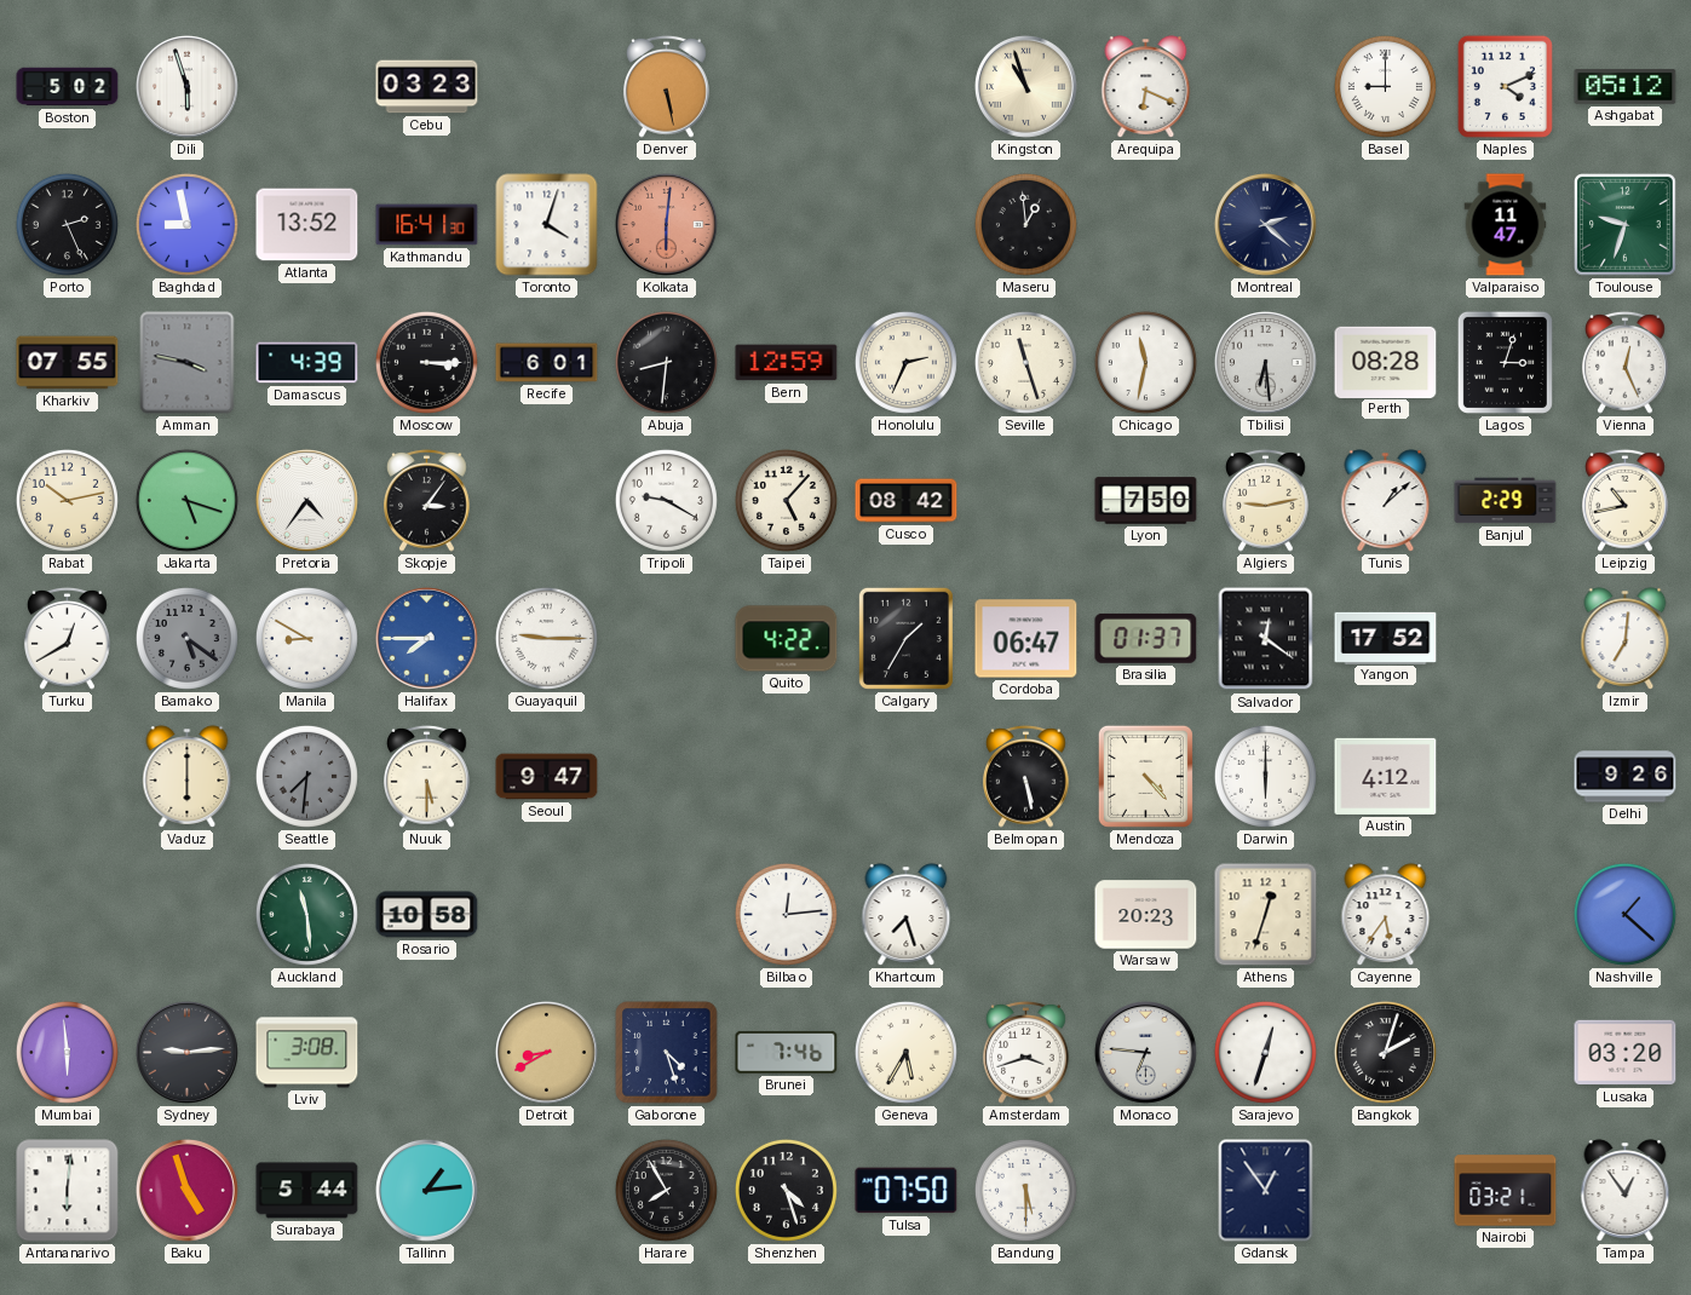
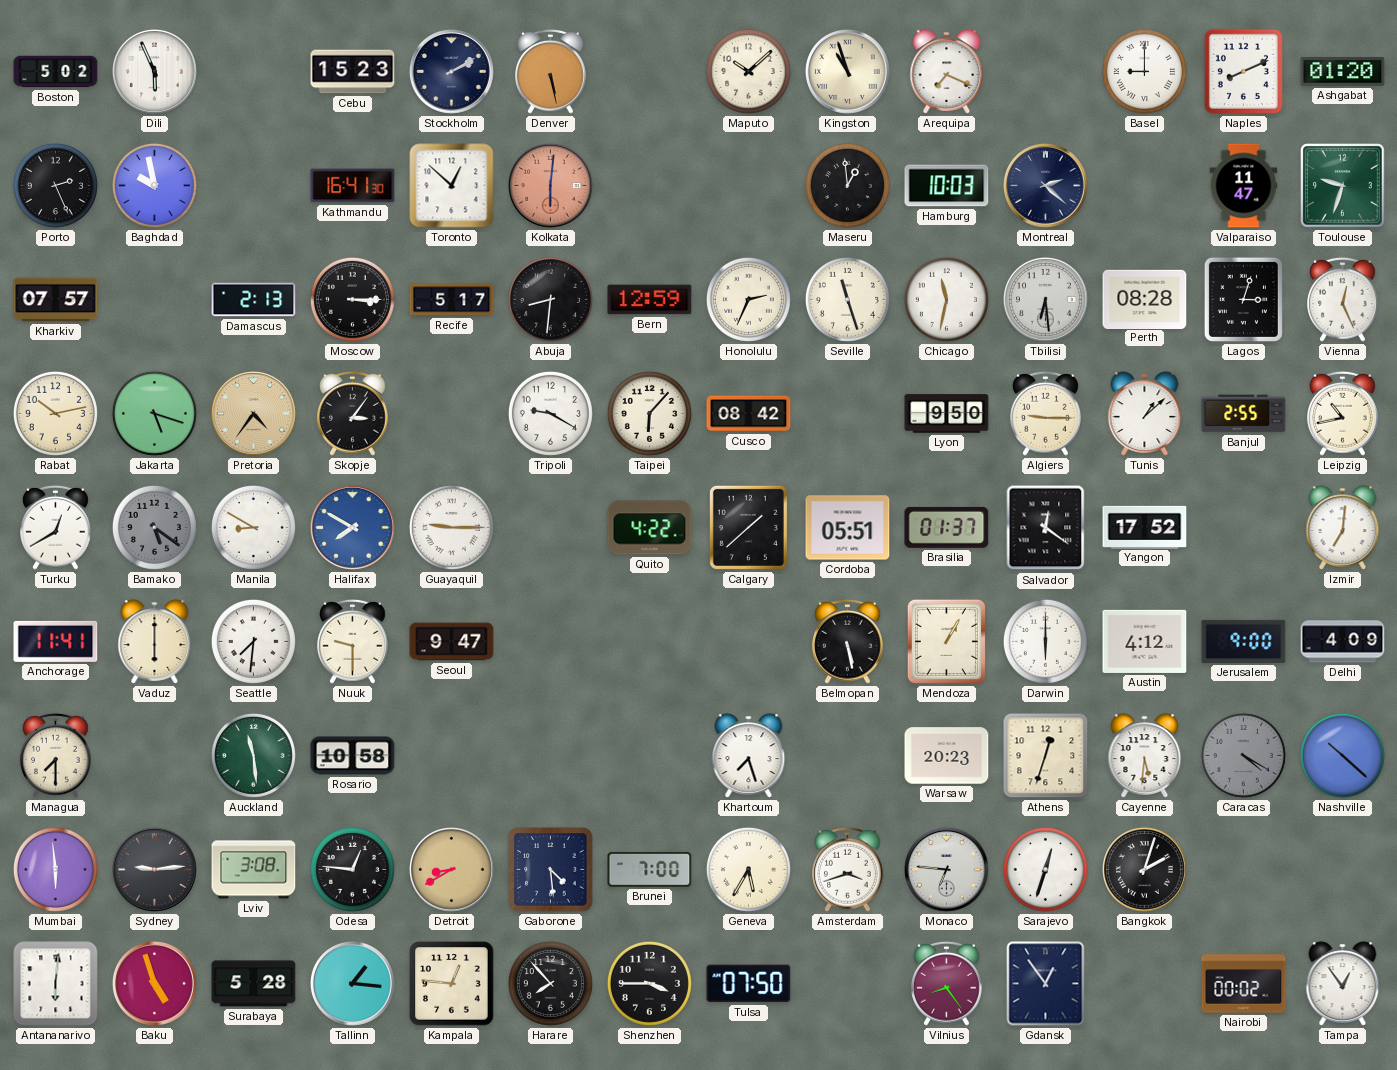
Dili: 5:57 -> 5:56
Cebu: 03:23 -> 15:23
Stockholm: none -> 2:10
Maputo: none -> 10:08
Arequipa: 6:19 -> 7:19
Naples: 4:11 -> 8:11
Ashgabat: 05:12 -> 01:20
Baghdad: 8:58 -> 9:58
Atlanta: 13:52 -> none
Toronto: 4:03 -> 12:52
Hamburg: none -> 10:03
Kharkiv: 07:55 -> 07:57
Amman: 3:47 -> none
Damascus: 4:39 -> 2:13
Recife: 6:01 -> 5:17
Pretoria dial: white -> champagne
Taipei: 5:07 -> 6:07
Lyon: 7:50 -> 9:50
Algiers: 9:13 -> 9:15
Banjul: 2:29 -> 2:55
Halifax: 7:45 -> 7:50
Calgary: 1:35 -> 1:38
Cordoba: 06:47 -> 05:51
Anchorage: none -> 11:41
Seattle dial: grey -> white
Nuuk: 5:30 -> 9:30
Mendoza: 4:23 -> 1:05
Jerusalem: none -> 9:00
Delhi: 9:26 -> 4:09
Managua: none -> 7:30
Bilbao: 12:14 -> none
Cayenne: 5:36 -> 5:31
Caracas: none -> 4:20
Nashville: 1:22 -> 10:22
Odesa: none -> 12:46
Gaborone: 4:27 -> 4:29
Brunei: 7:46 -> 7:00
Lusaka: 03:20 -> none
Surabaya: 5:44 -> 5:28
Tallinn: 1:14 -> 1:16
Kampala: none -> 12:46
Harare: 7:55 -> 7:53
Shenzhen: 4:27 -> 3:45
Bandung: 5:30 -> none
Vilnius: none -> 8:24
Nairobi: 03:21 -> 00:02
